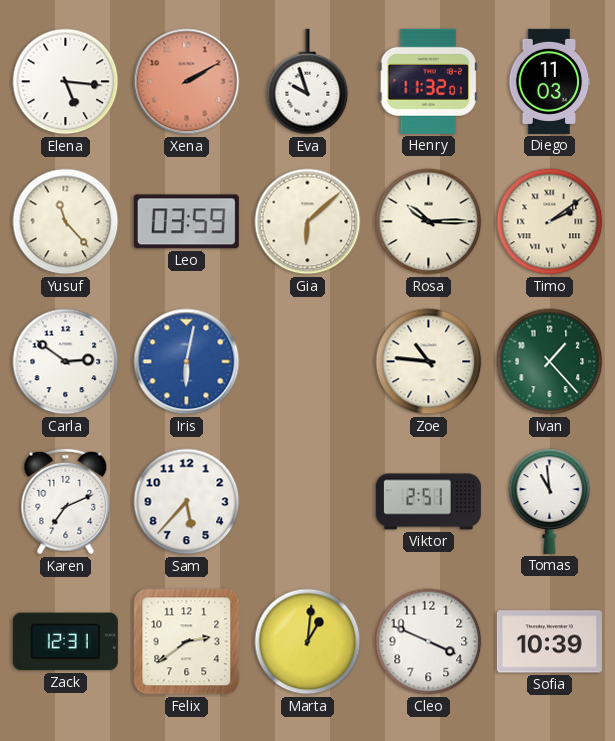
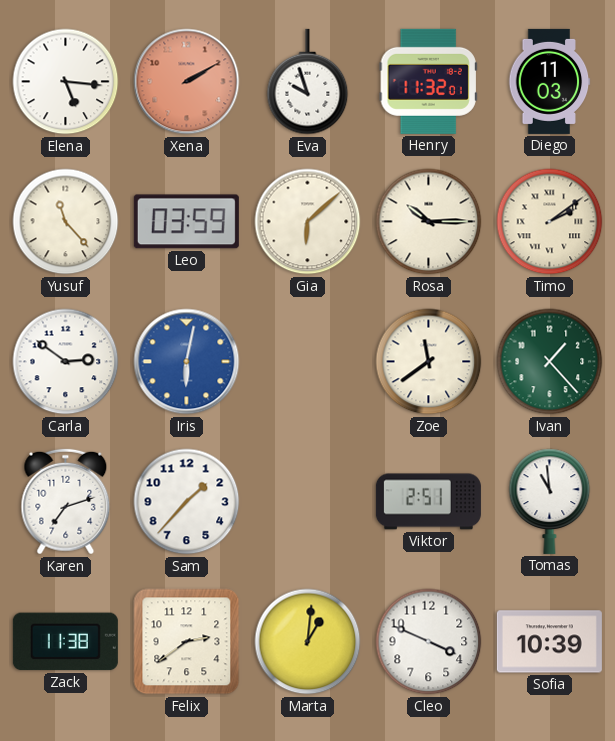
Zoe: 10:46 -> 11:39
Karen: 7:11 -> 7:12
Sam: 5:37 -> 1:37
Zack: 12:31 -> 11:38
